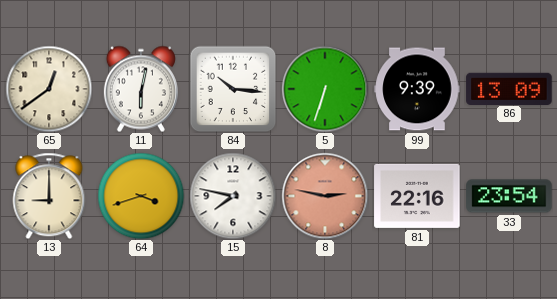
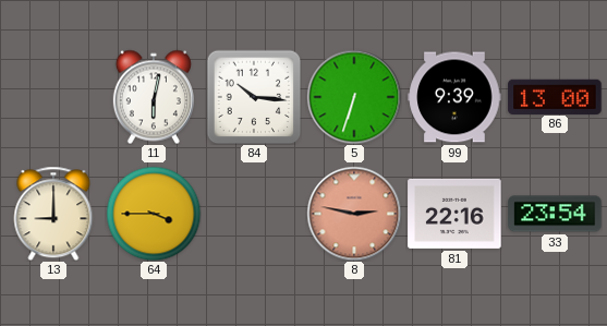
65: 12:39 -> none
86: 13:09 -> 13:00
64: 3:42 -> 3:45
15: 7:47 -> none
